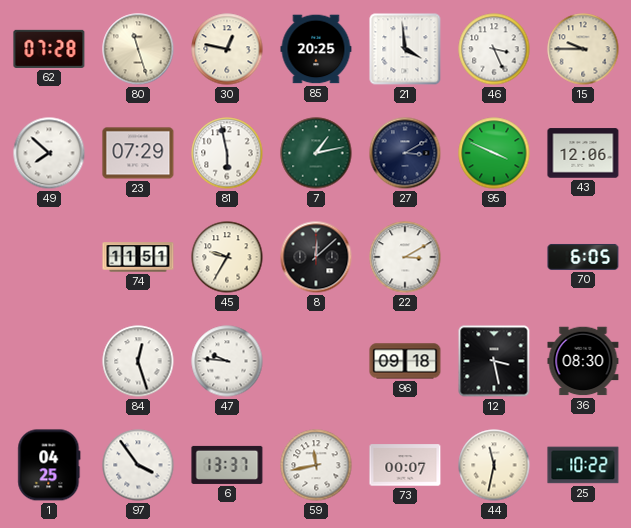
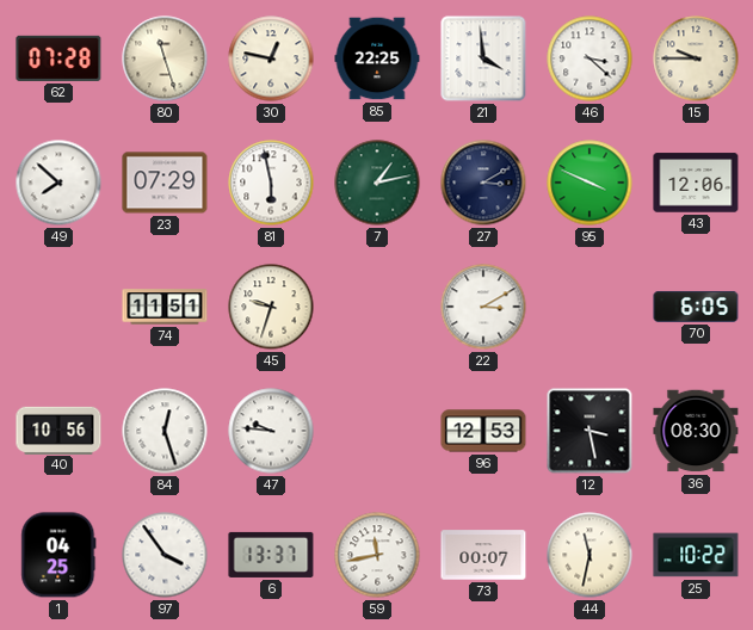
85: 20:25 -> 22:25
46: 3:26 -> 3:22
45: 9:35 -> 9:33
8: 12:08 -> none
40: none -> 10:56
96: 09:18 -> 12:53
